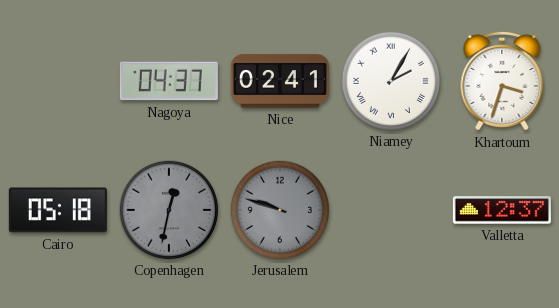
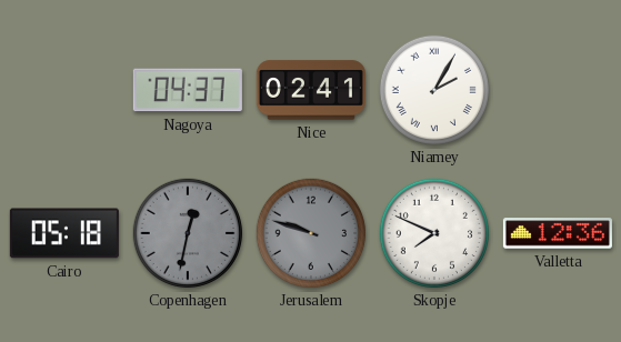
Khartoum: 3:33 -> none
Skopje: none -> 7:49
Valletta: 12:37 -> 12:36
